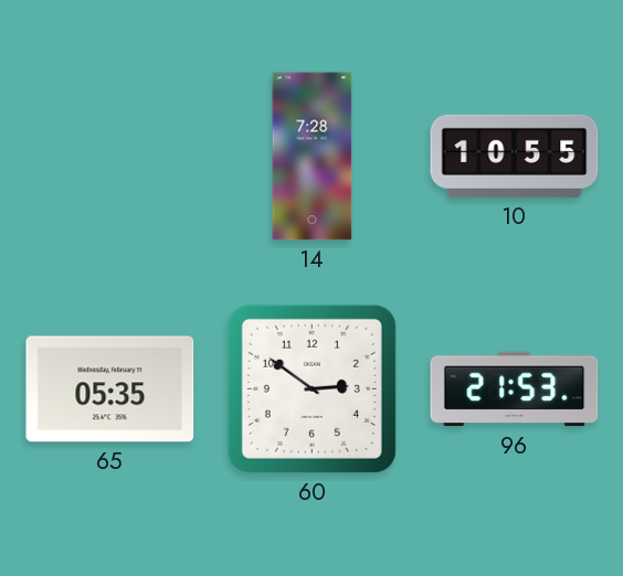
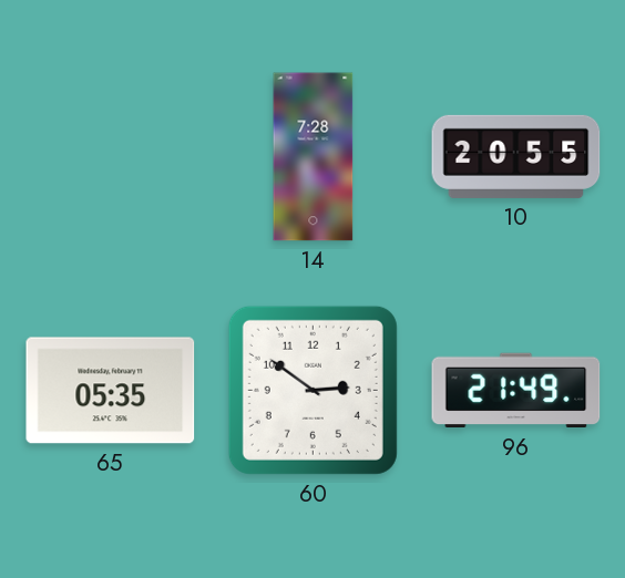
10: 10:55 -> 20:55
96: 21:53 -> 21:49
